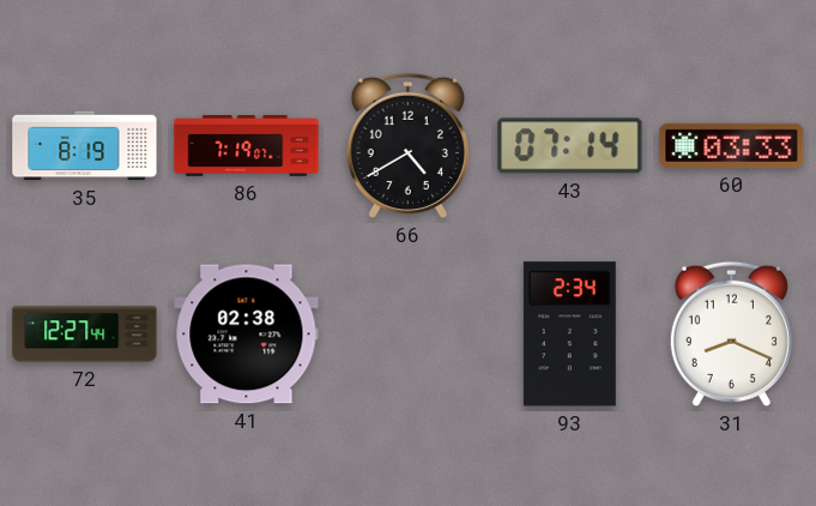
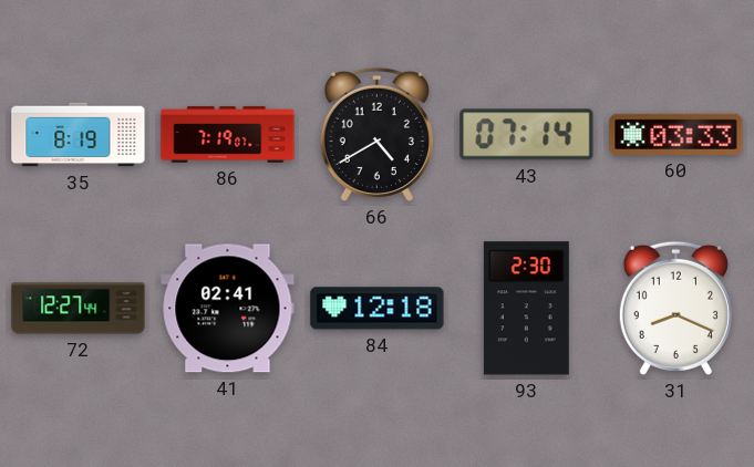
41: 02:38 -> 02:41
84: none -> 12:18
93: 2:34 -> 2:30
